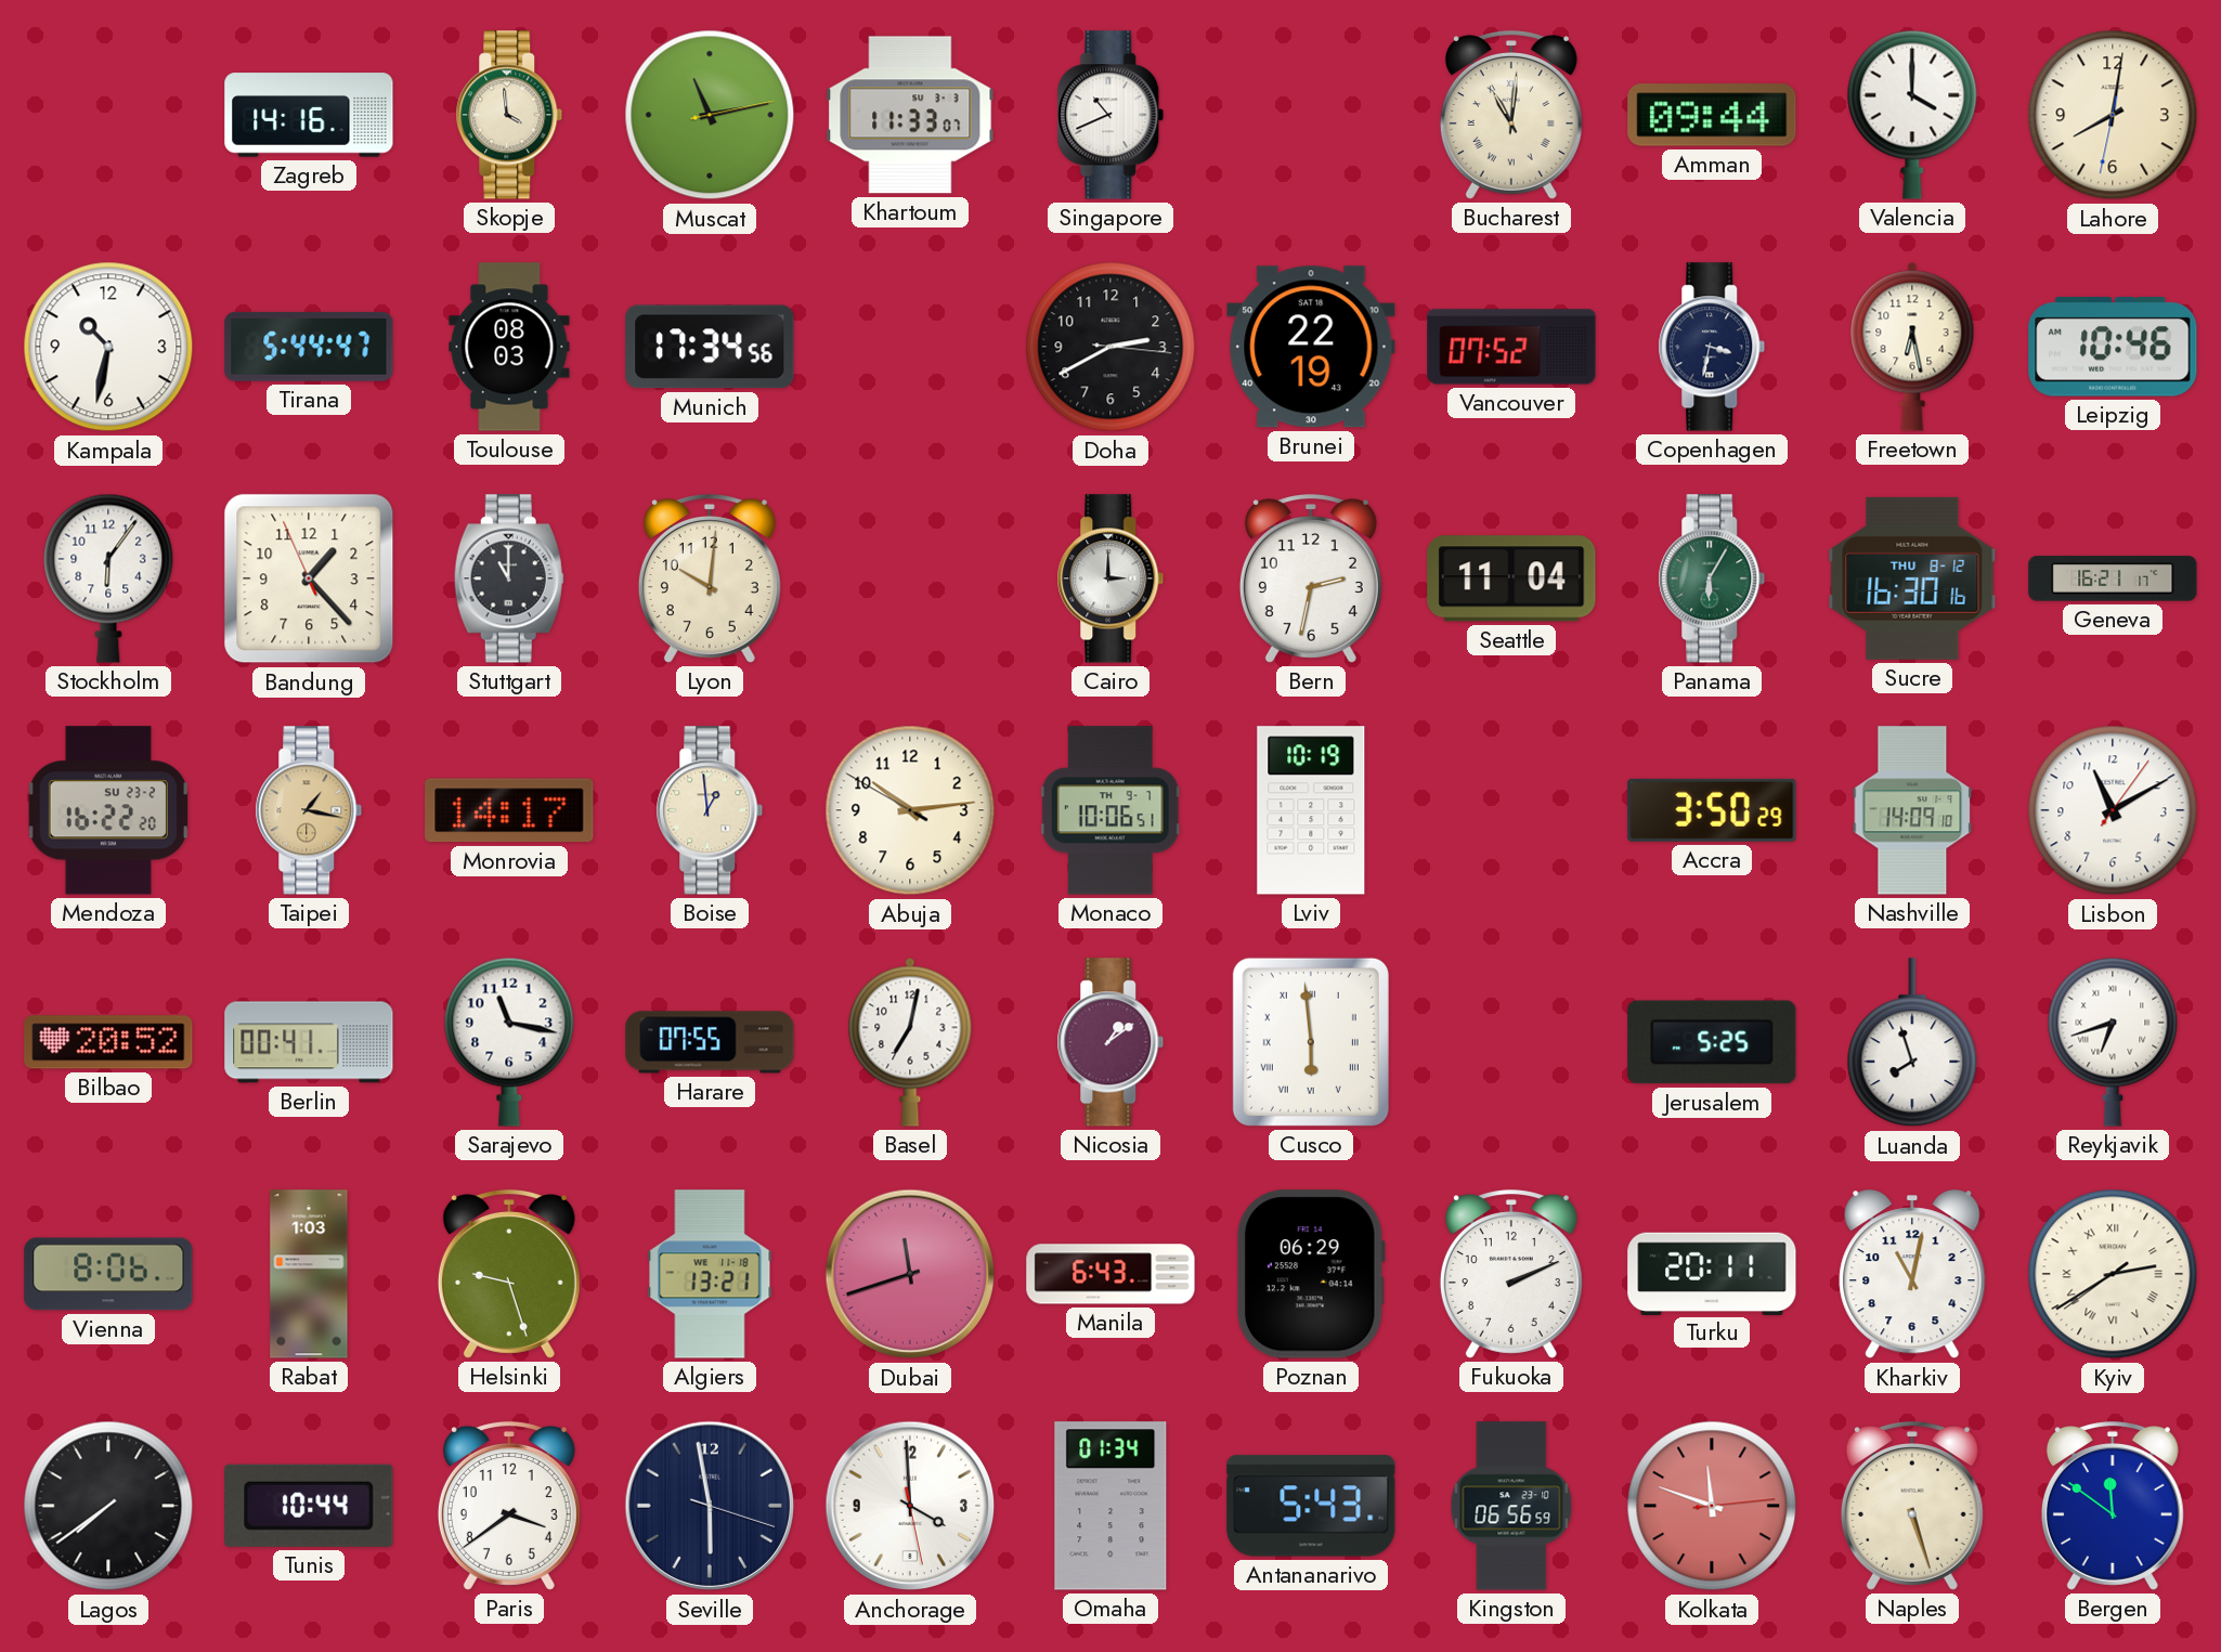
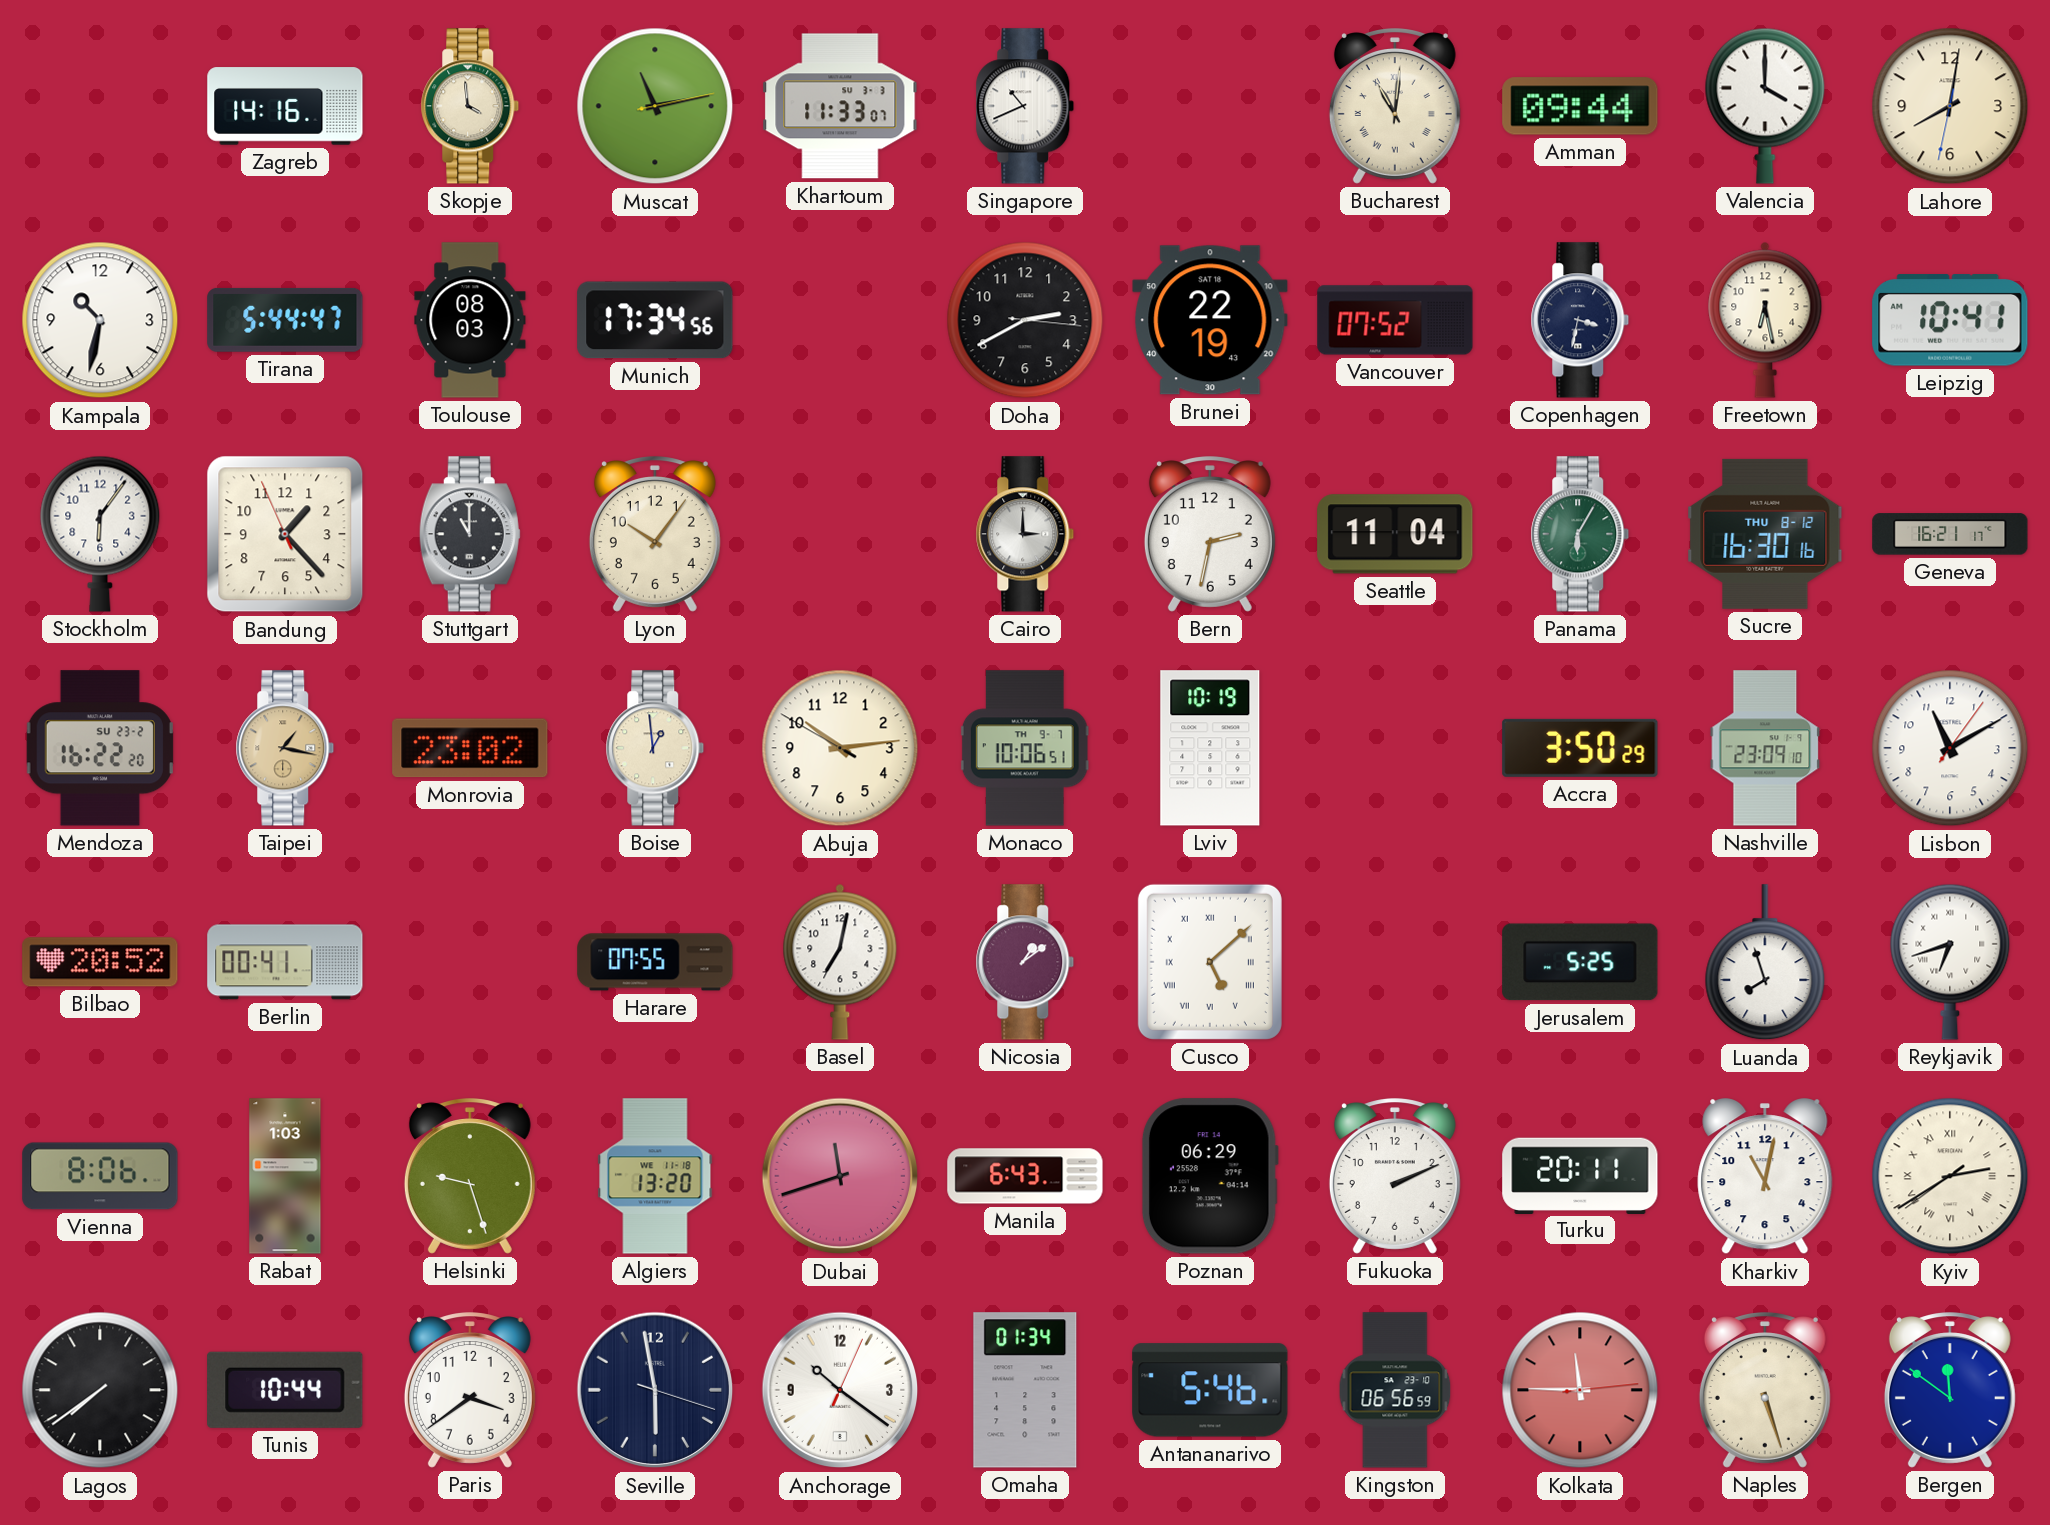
Leipzig: 10:46 -> 10:41
Lyon: 10:01 -> 10:06
Monrovia: 14:17 -> 23:02
Nashville: 14:09 -> 23:09
Sarajevo: 11:17 -> none
Cusco: 5:59 -> 5:08
Algiers: 13:21 -> 13:20
Anchorage: 3:59 -> 10:21
Antananarivo: 5:43 -> 5:46
Kolkata: 11:48 -> 11:45
